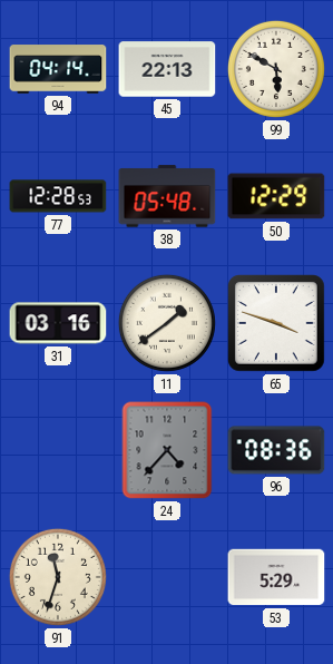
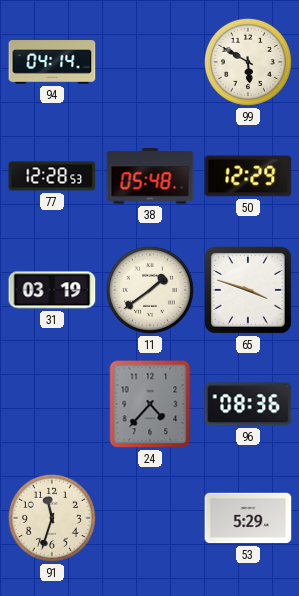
45: 22:13 -> none
31: 03:16 -> 03:19
